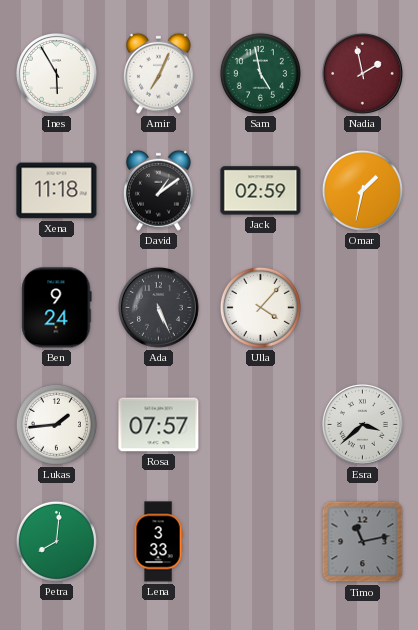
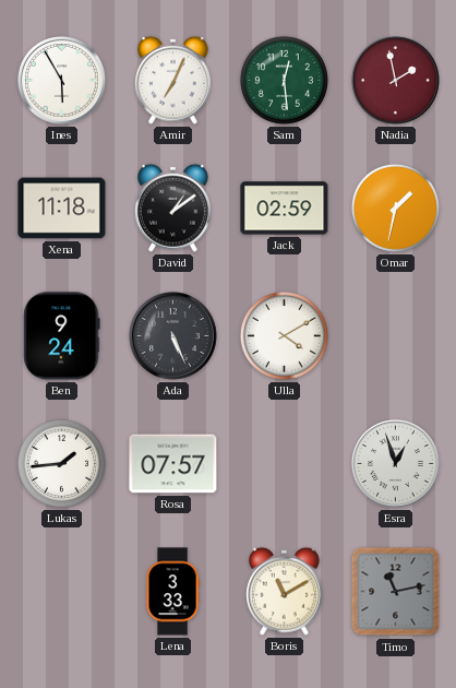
Sam: 4:58 -> 12:29
Ulla: 4:07 -> 4:10
Esra: 3:38 -> 12:57
Petra: 8:01 -> none
Boris: none -> 11:10
